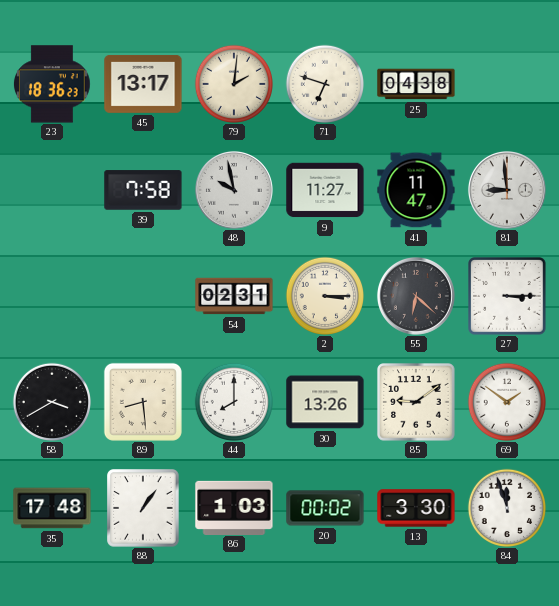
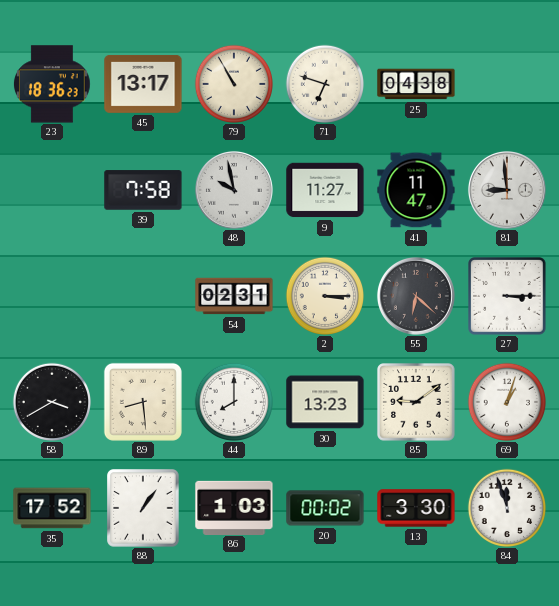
79: 2:01 -> 10:55
30: 13:26 -> 13:23
69: 1:51 -> 1:03
35: 17:48 -> 17:52
